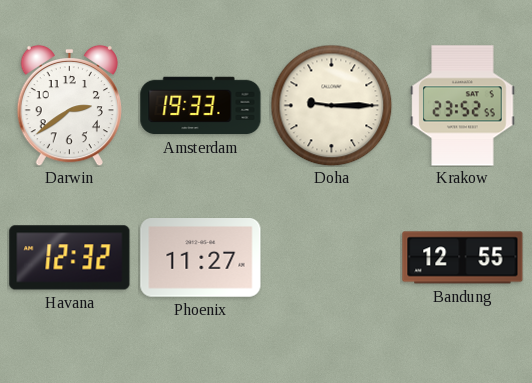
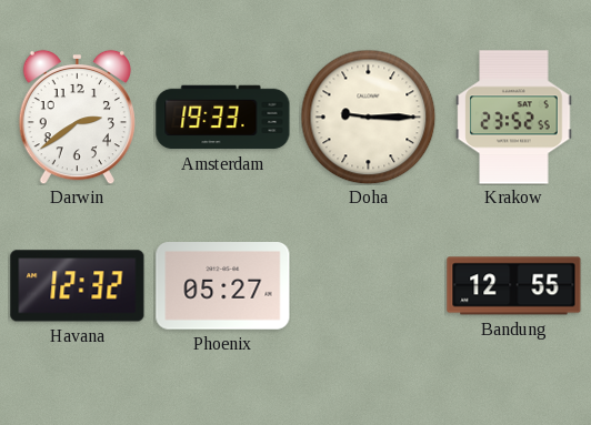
Phoenix: 11:27 -> 05:27
